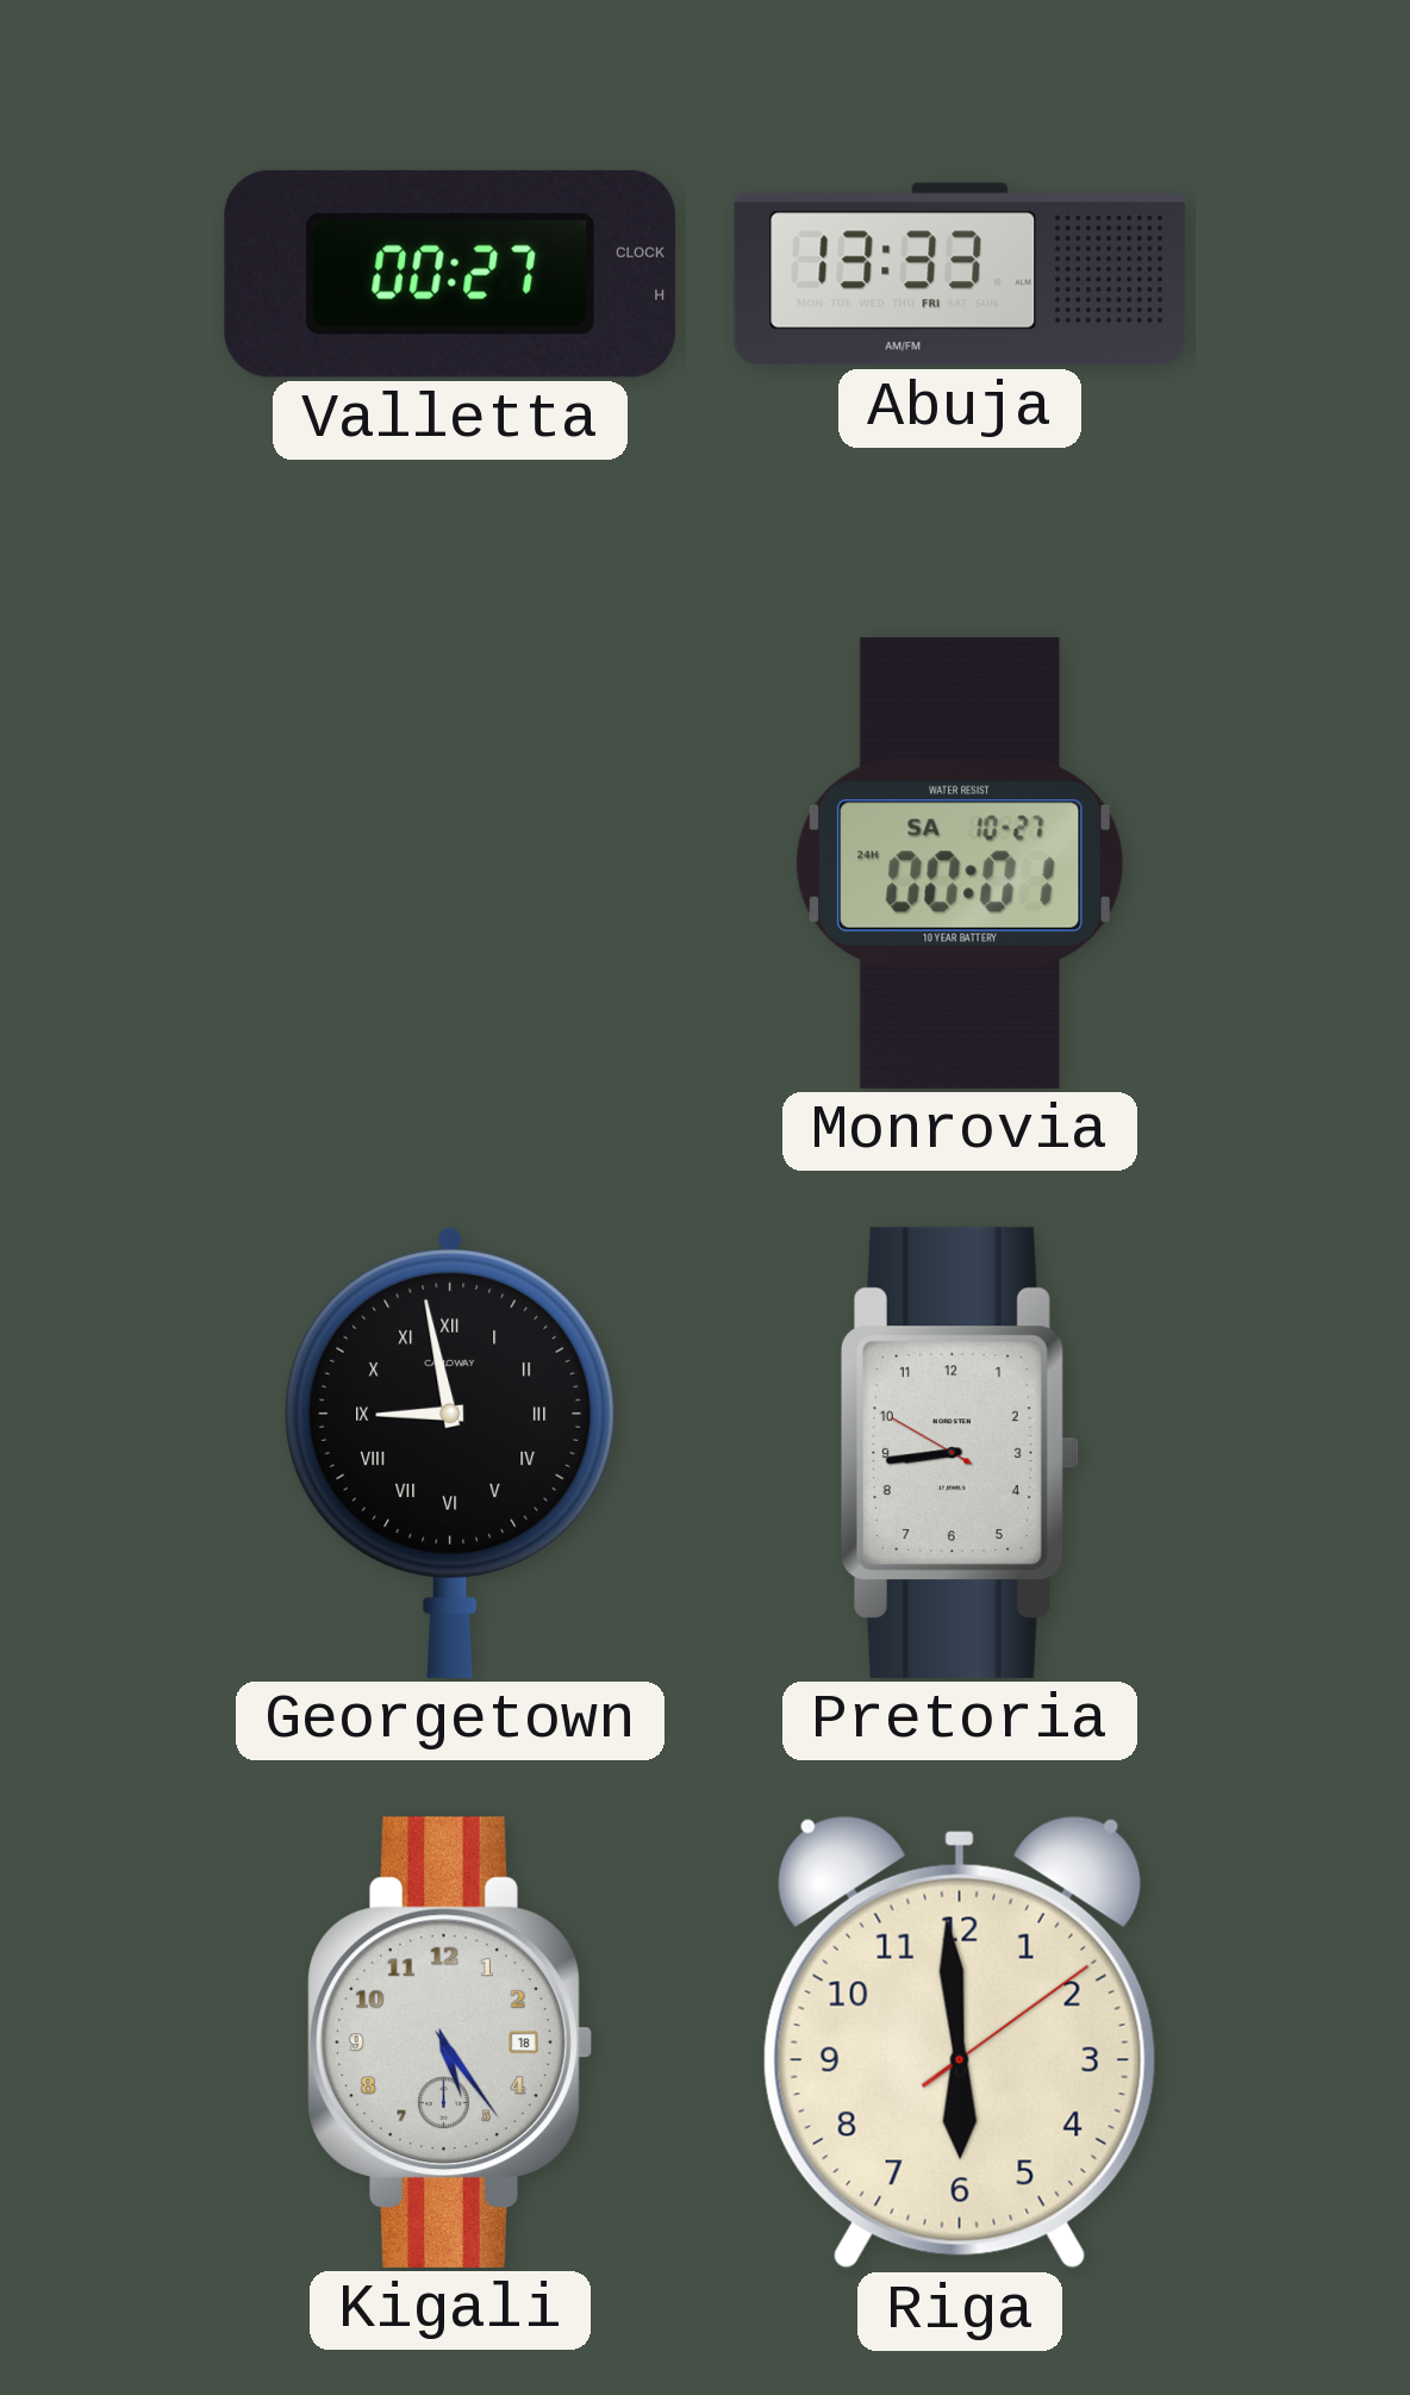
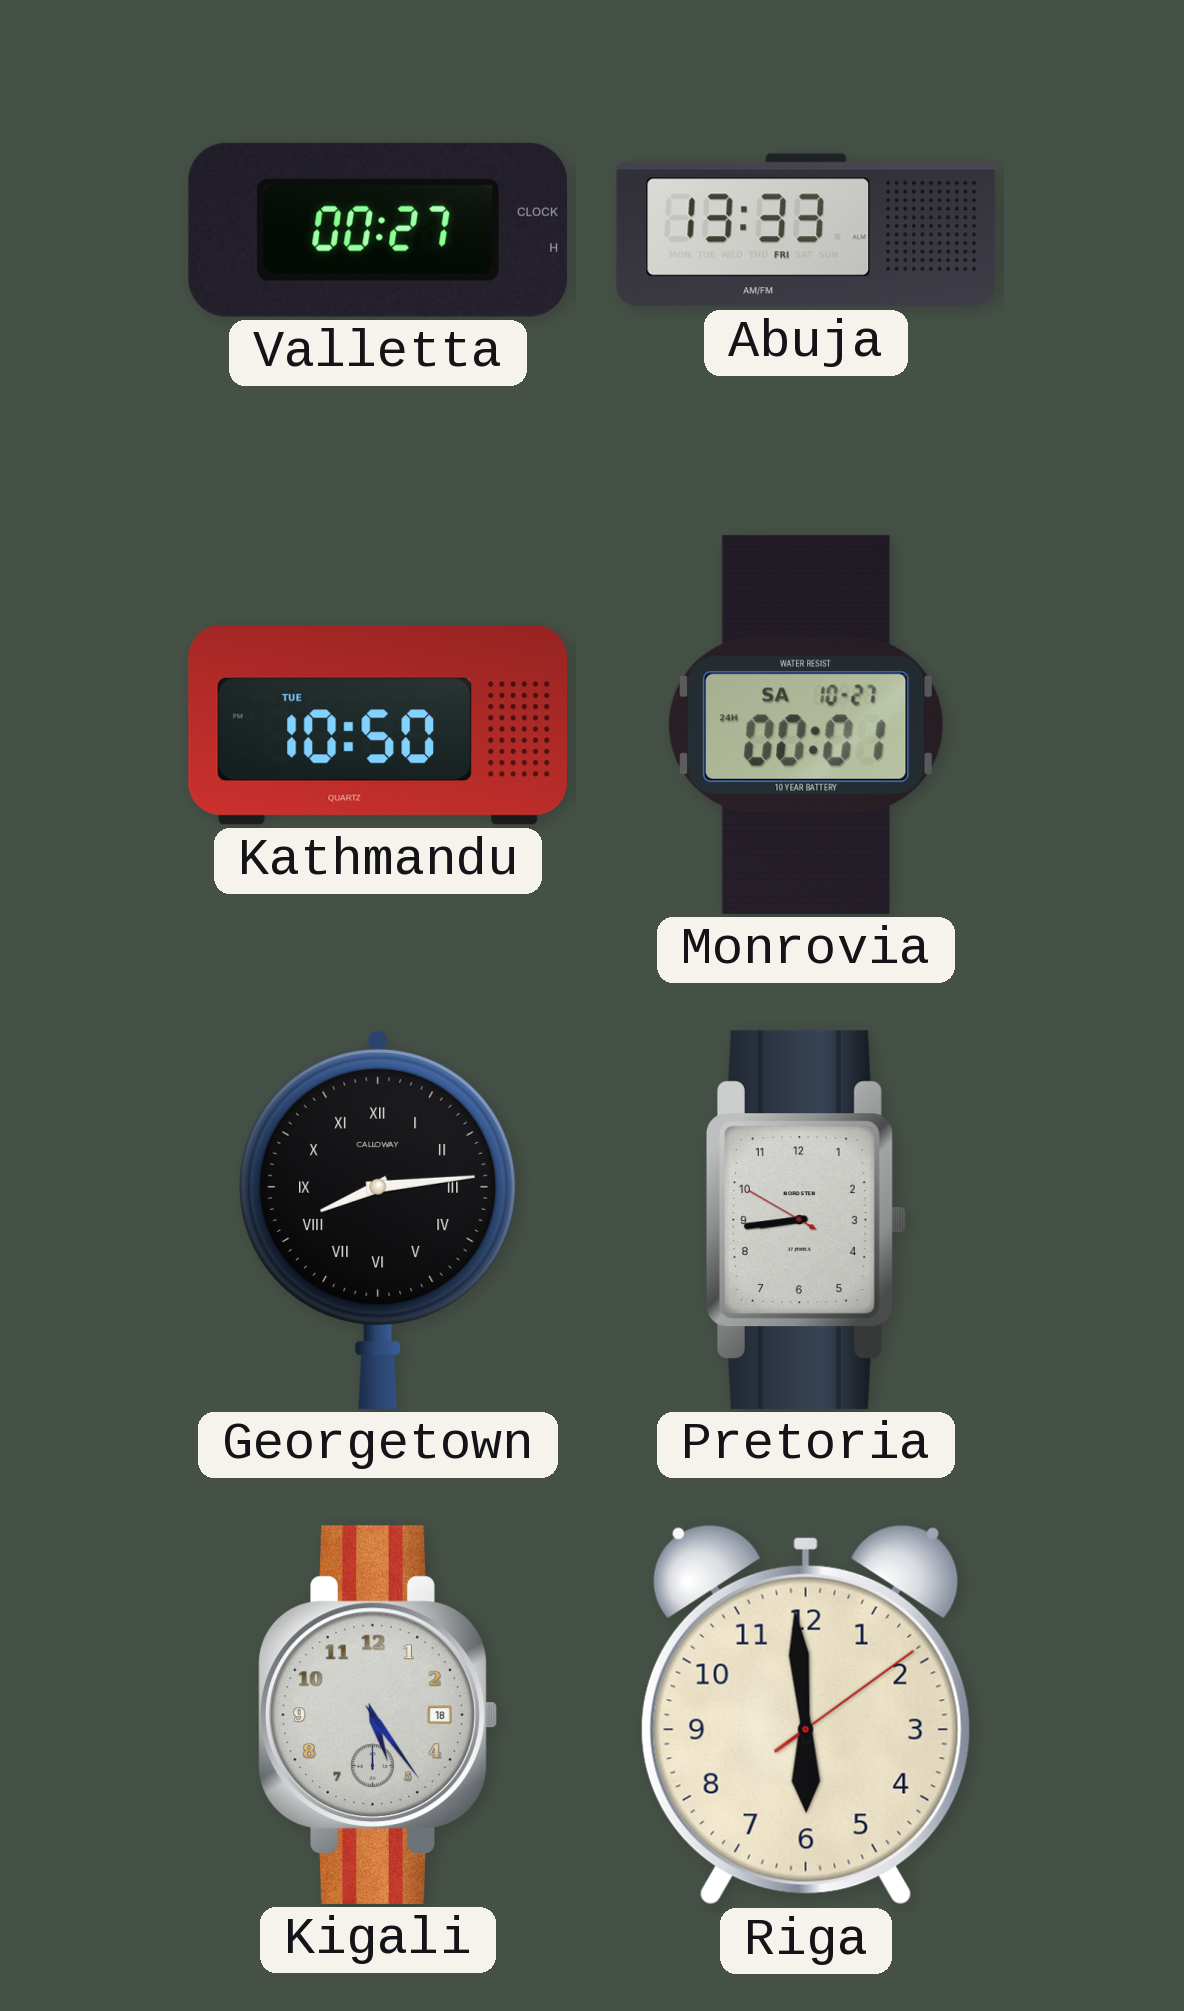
Kathmandu: none -> 10:50
Georgetown: 8:58 -> 8:14
